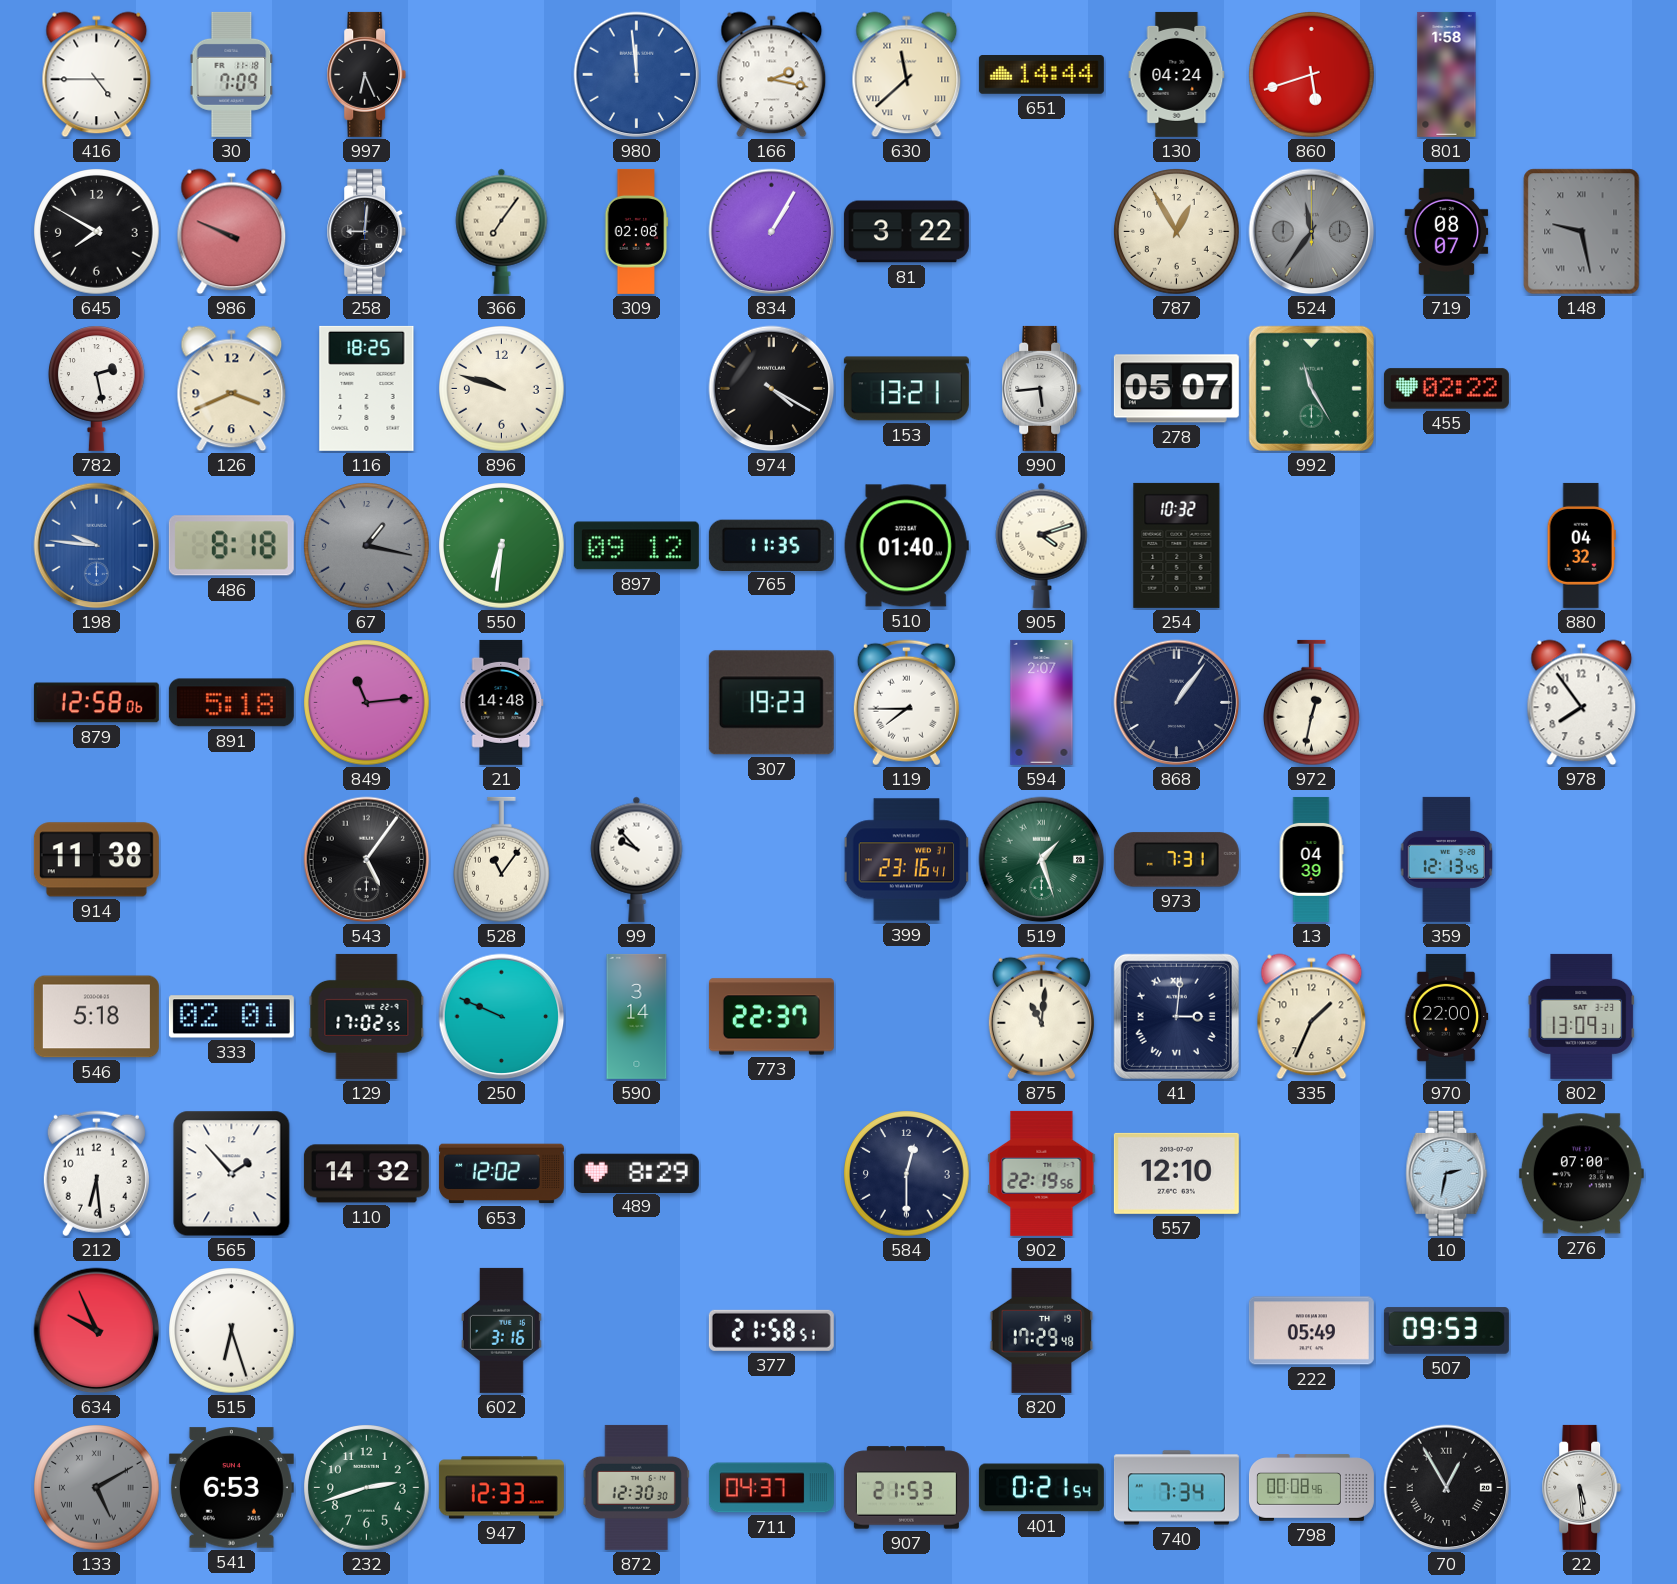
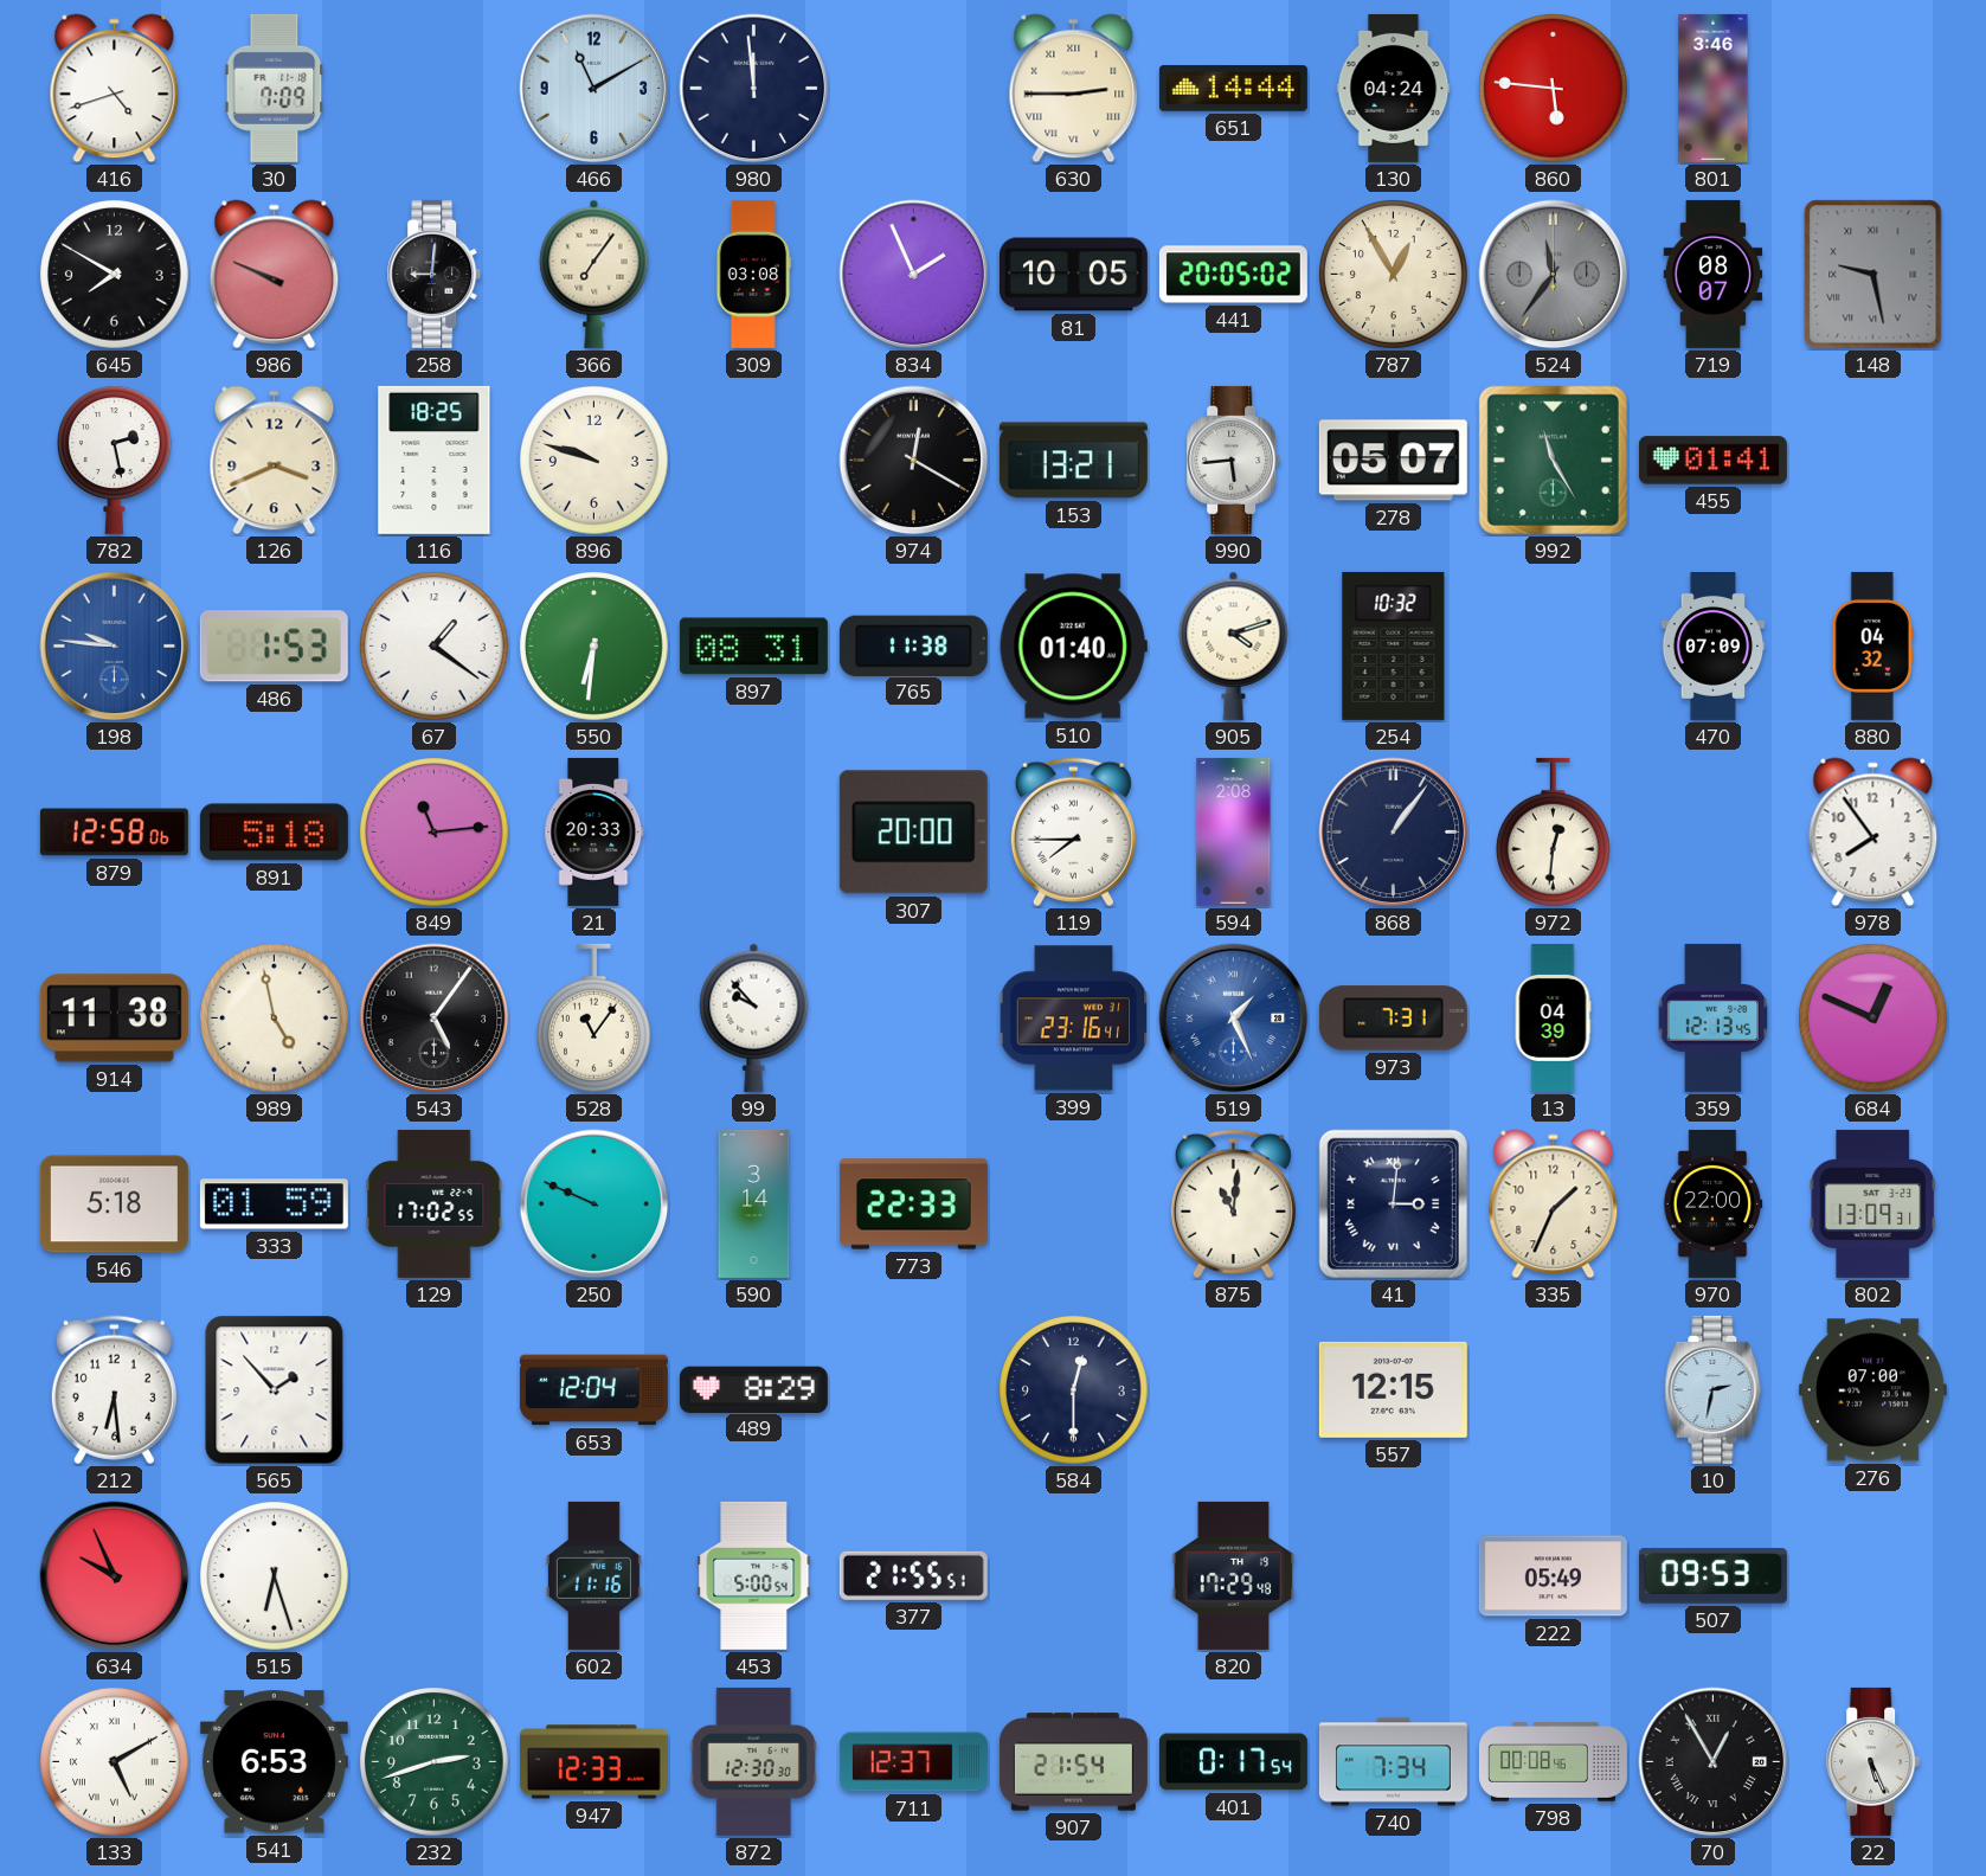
416: 4:45 -> 4:42
997: 6:26 -> none
466: none -> 11:10
980 dial: blue -> navy
166: 2:17 -> none
630: 11:38 -> 2:45
860: 5:42 -> 5:46
801: 1:58 -> 3:46
309: 02:08 -> 03:08
834: 1:05 -> 1:56
81: 3:22 -> 10:05
441: none -> 20:05
974: 4:20 -> 12:20
455: 02:22 -> 01:41
486: 8:18 -> 1:53
67: 1:17 -> 1:21
67 dial: grey -> white
897: 09:12 -> 08:31
765: 11:35 -> 11:38
470: none -> 07:09
21: 14:48 -> 20:33
307: 19:23 -> 20:00
594: 2:07 -> 2:08
972: 12:32 -> 12:31
989: none -> 4:58
519: 1:27 -> 1:26
519 dial: green -> blue
684: none -> 12:49
333: 02:01 -> 01:59
773: 22:37 -> 22:33
110: 14:32 -> none
653: 12:02 -> 12:04
902: 22:19 -> none
557: 12:10 -> 12:15
602: 3:16 -> 11:16
453: none -> 5:00
377: 21:58 -> 21:55
133 dial: grey -> white
711: 04:37 -> 12:37
907: 21:53 -> 21:54
401: 0:21 -> 0:17
22: 5:29 -> 5:26
